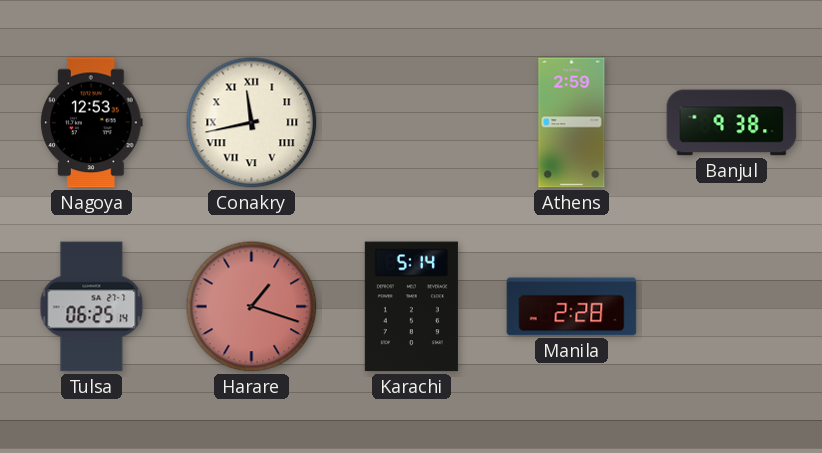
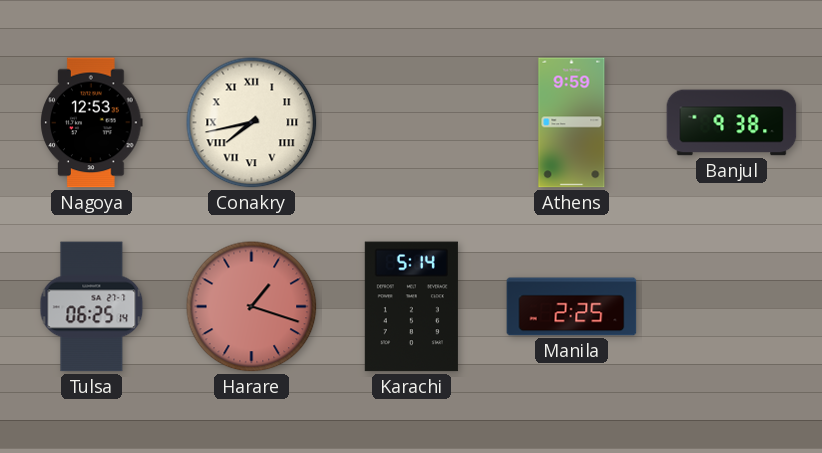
Conakry: 11:43 -> 7:43
Athens: 2:59 -> 9:59
Manila: 2:28 -> 2:25
